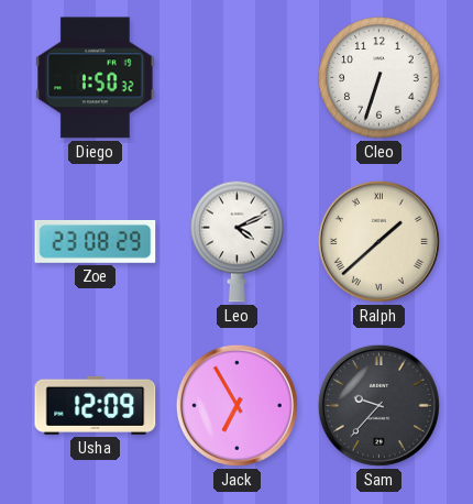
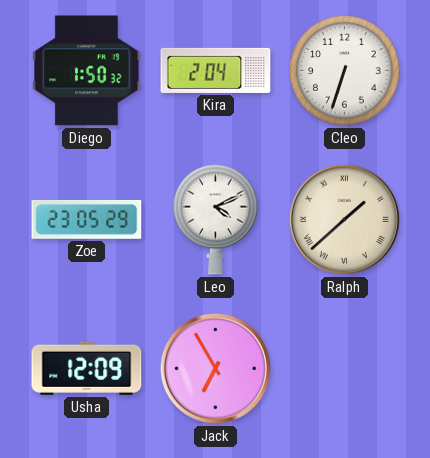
Kira: none -> 2:04
Zoe: 23:08 -> 23:05
Sam: 9:37 -> none
